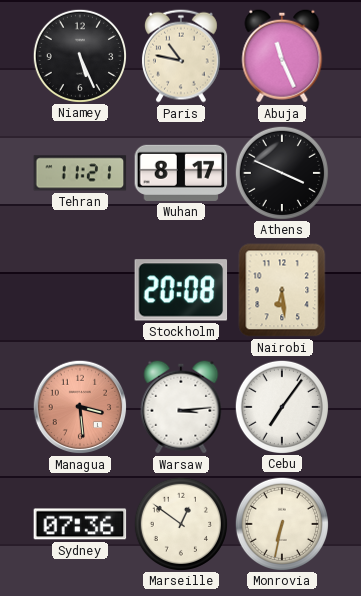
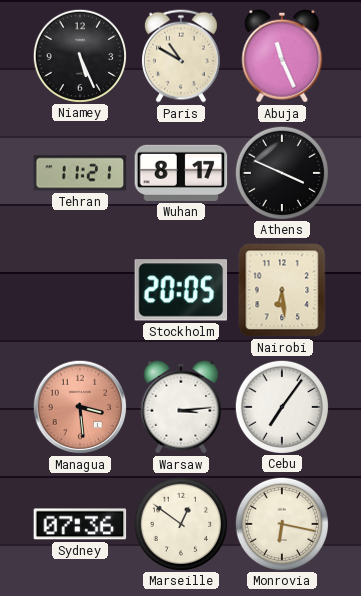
Paris: 10:47 -> 10:50
Stockholm: 20:08 -> 20:05
Monrovia: 6:32 -> 6:17
